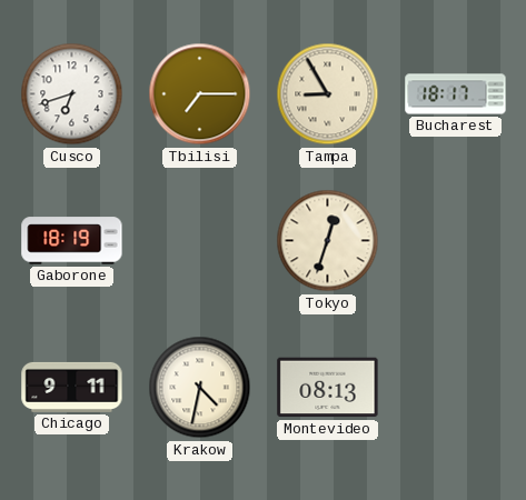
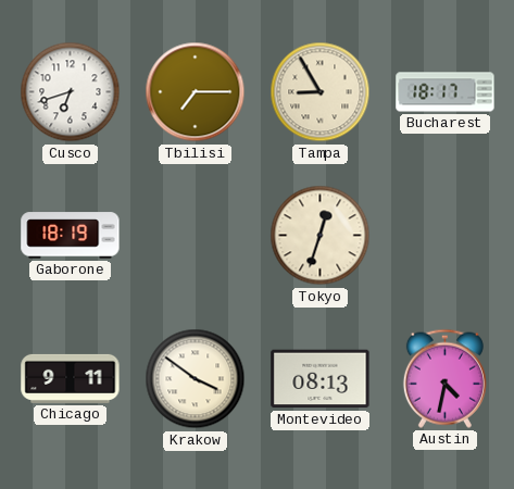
Krakow: 4:32 -> 3:51
Austin: none -> 4:32
